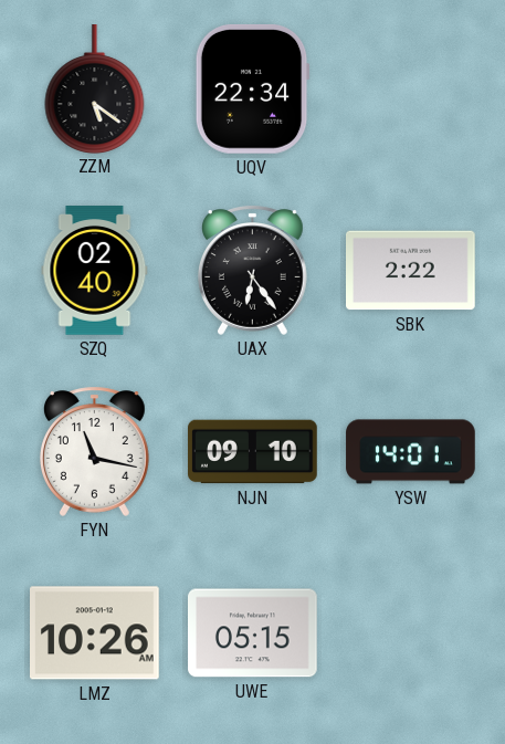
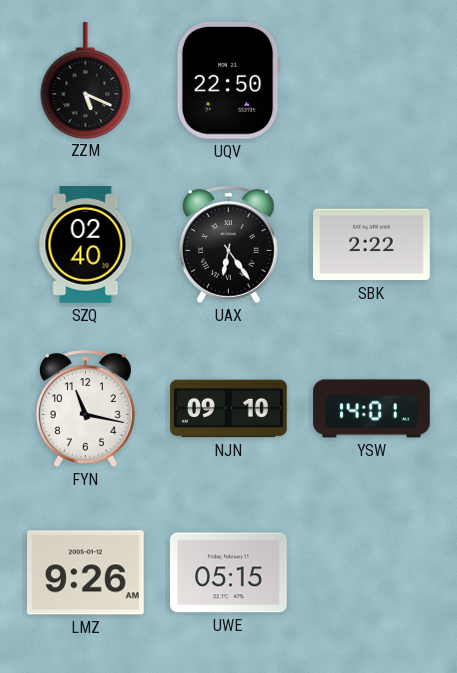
ZZM: 5:21 -> 5:19
UQV: 22:34 -> 22:50
LMZ: 10:26 -> 9:26
